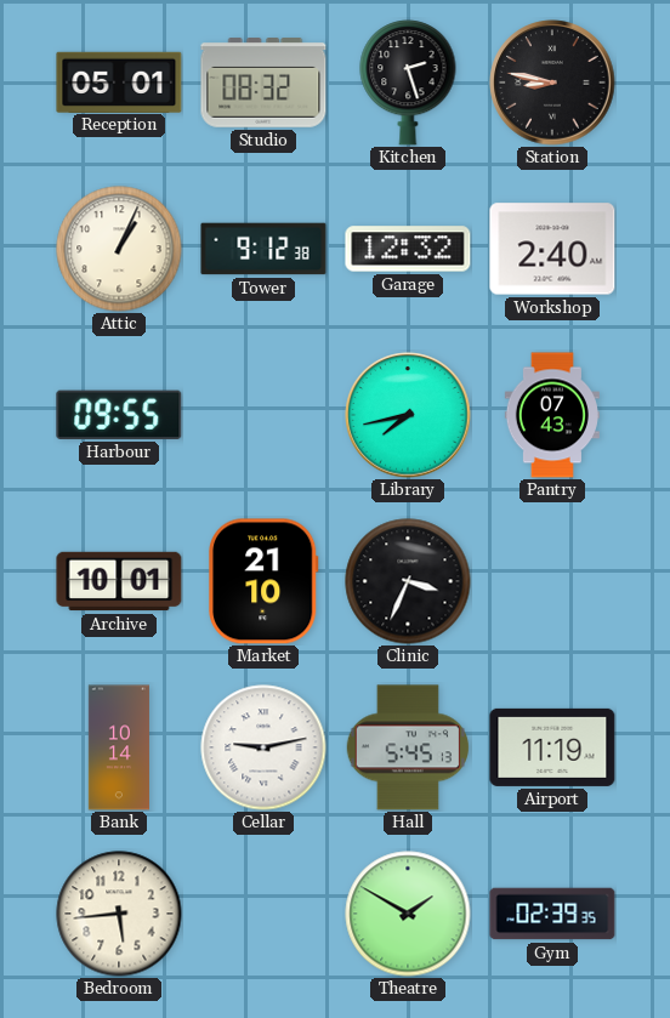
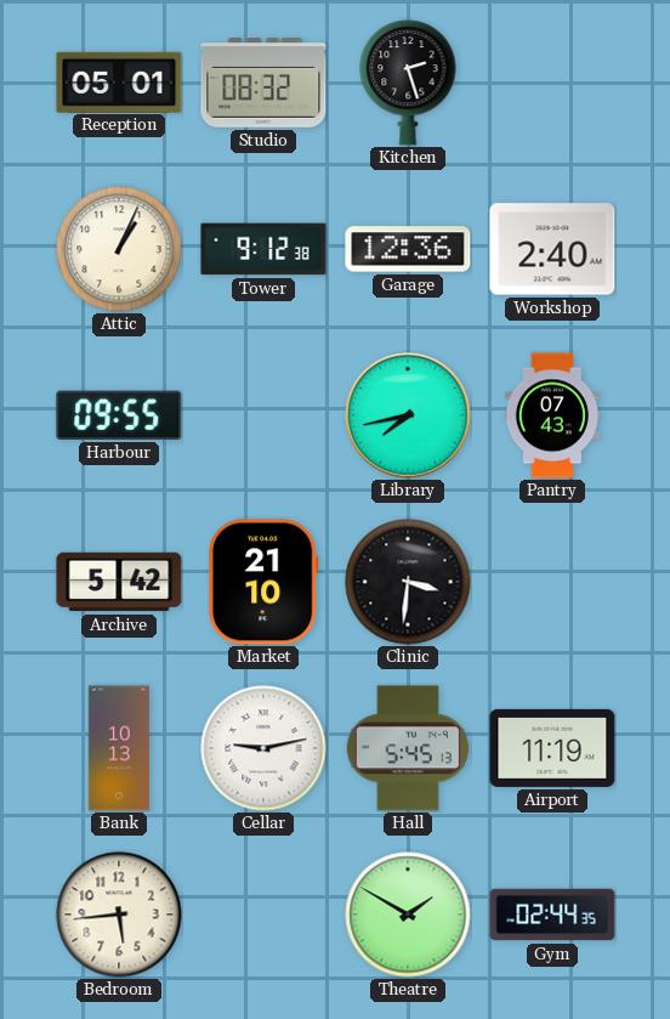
Station: 8:47 -> none
Garage: 12:32 -> 12:36
Archive: 10:01 -> 5:42
Clinic: 3:34 -> 3:31
Bank: 10:14 -> 10:13
Gym: 02:39 -> 02:44
